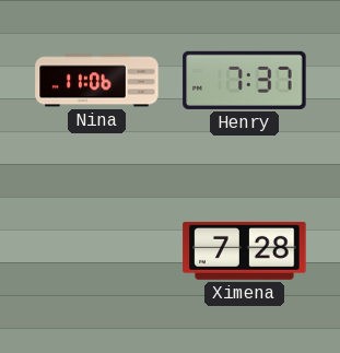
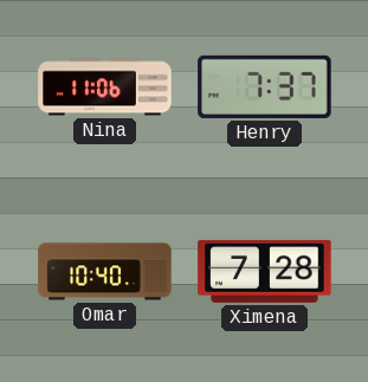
Omar: none -> 10:40
